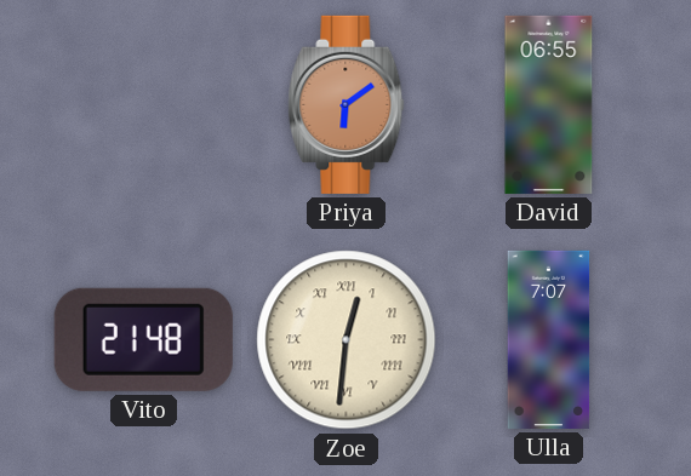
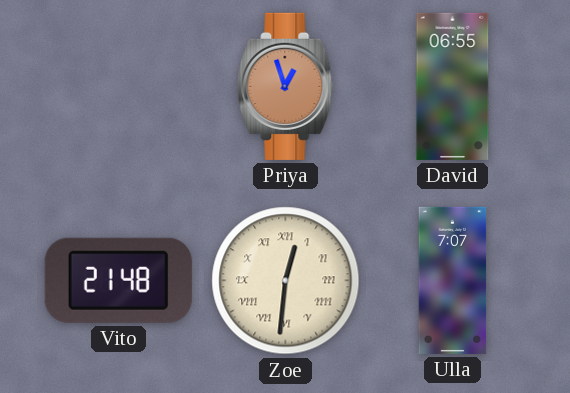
Priya: 6:09 -> 12:57
